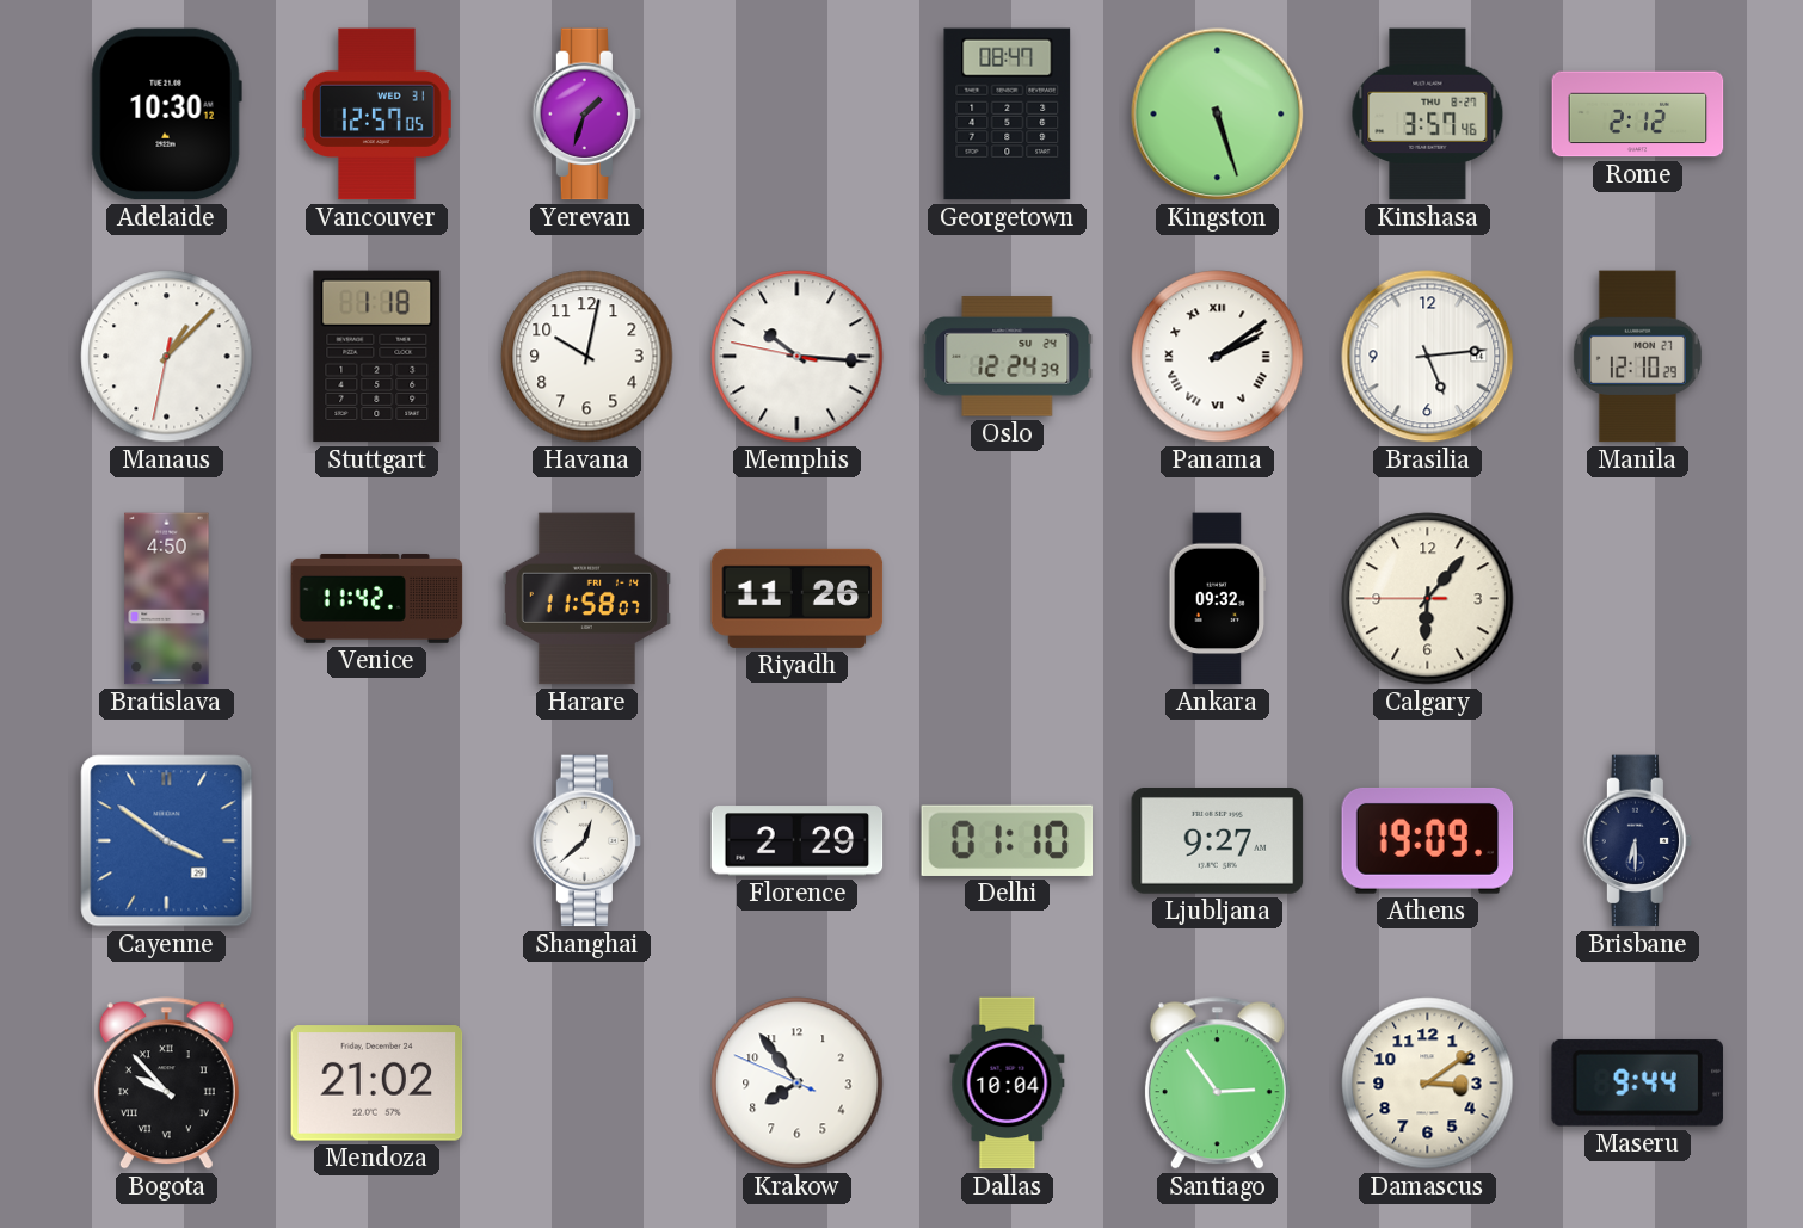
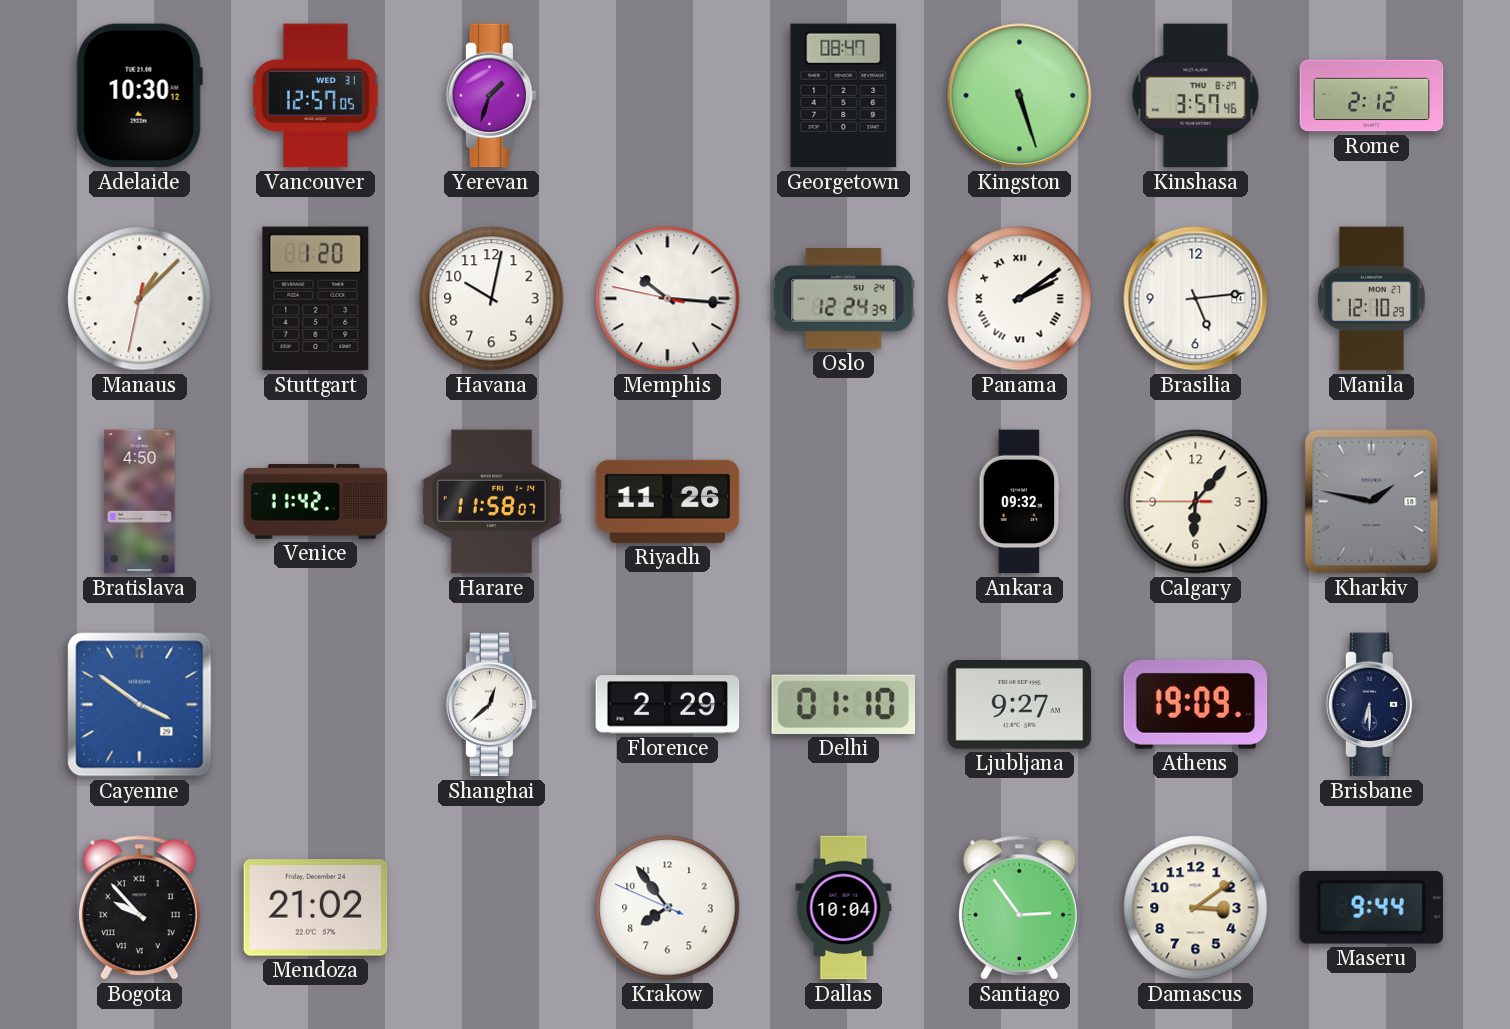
Stuttgart: 1:18 -> 1:20
Kharkiv: none -> 1:47
